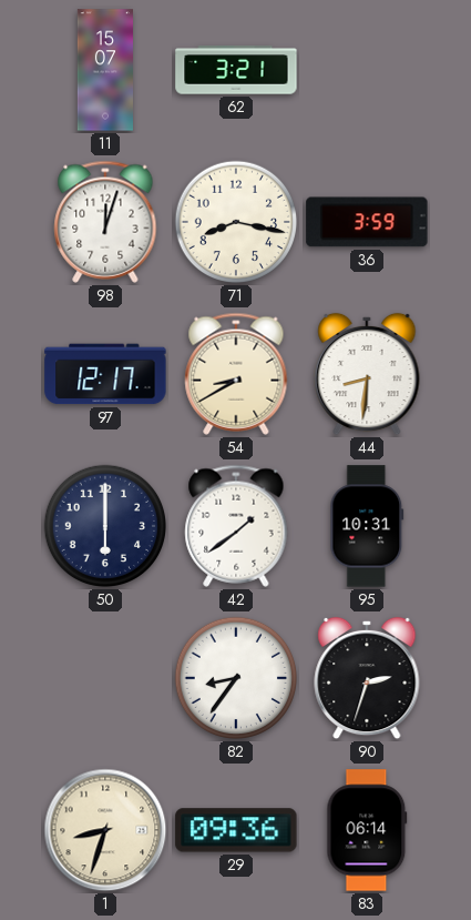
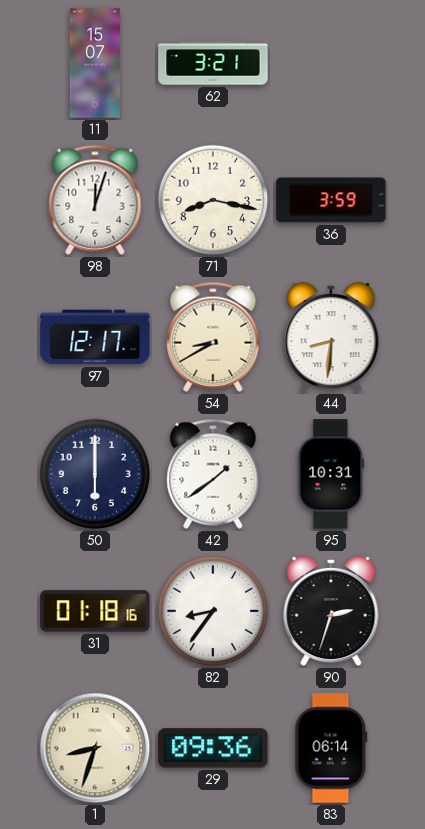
31: none -> 01:18
